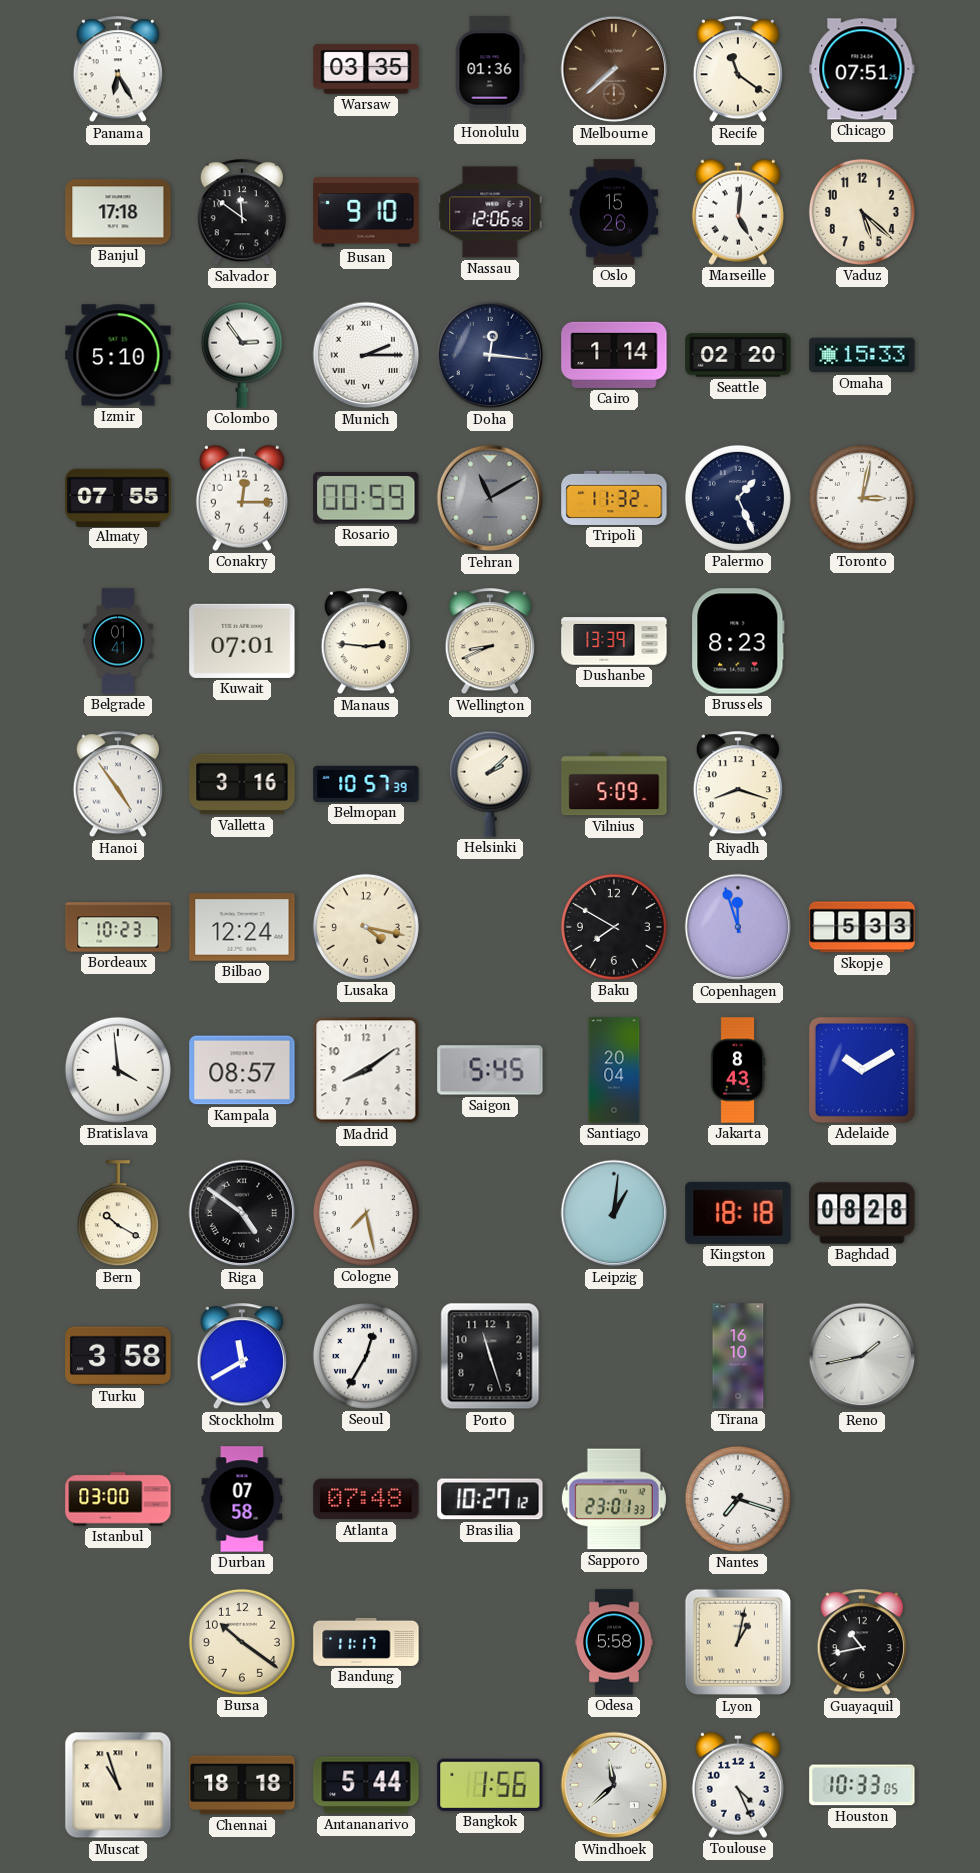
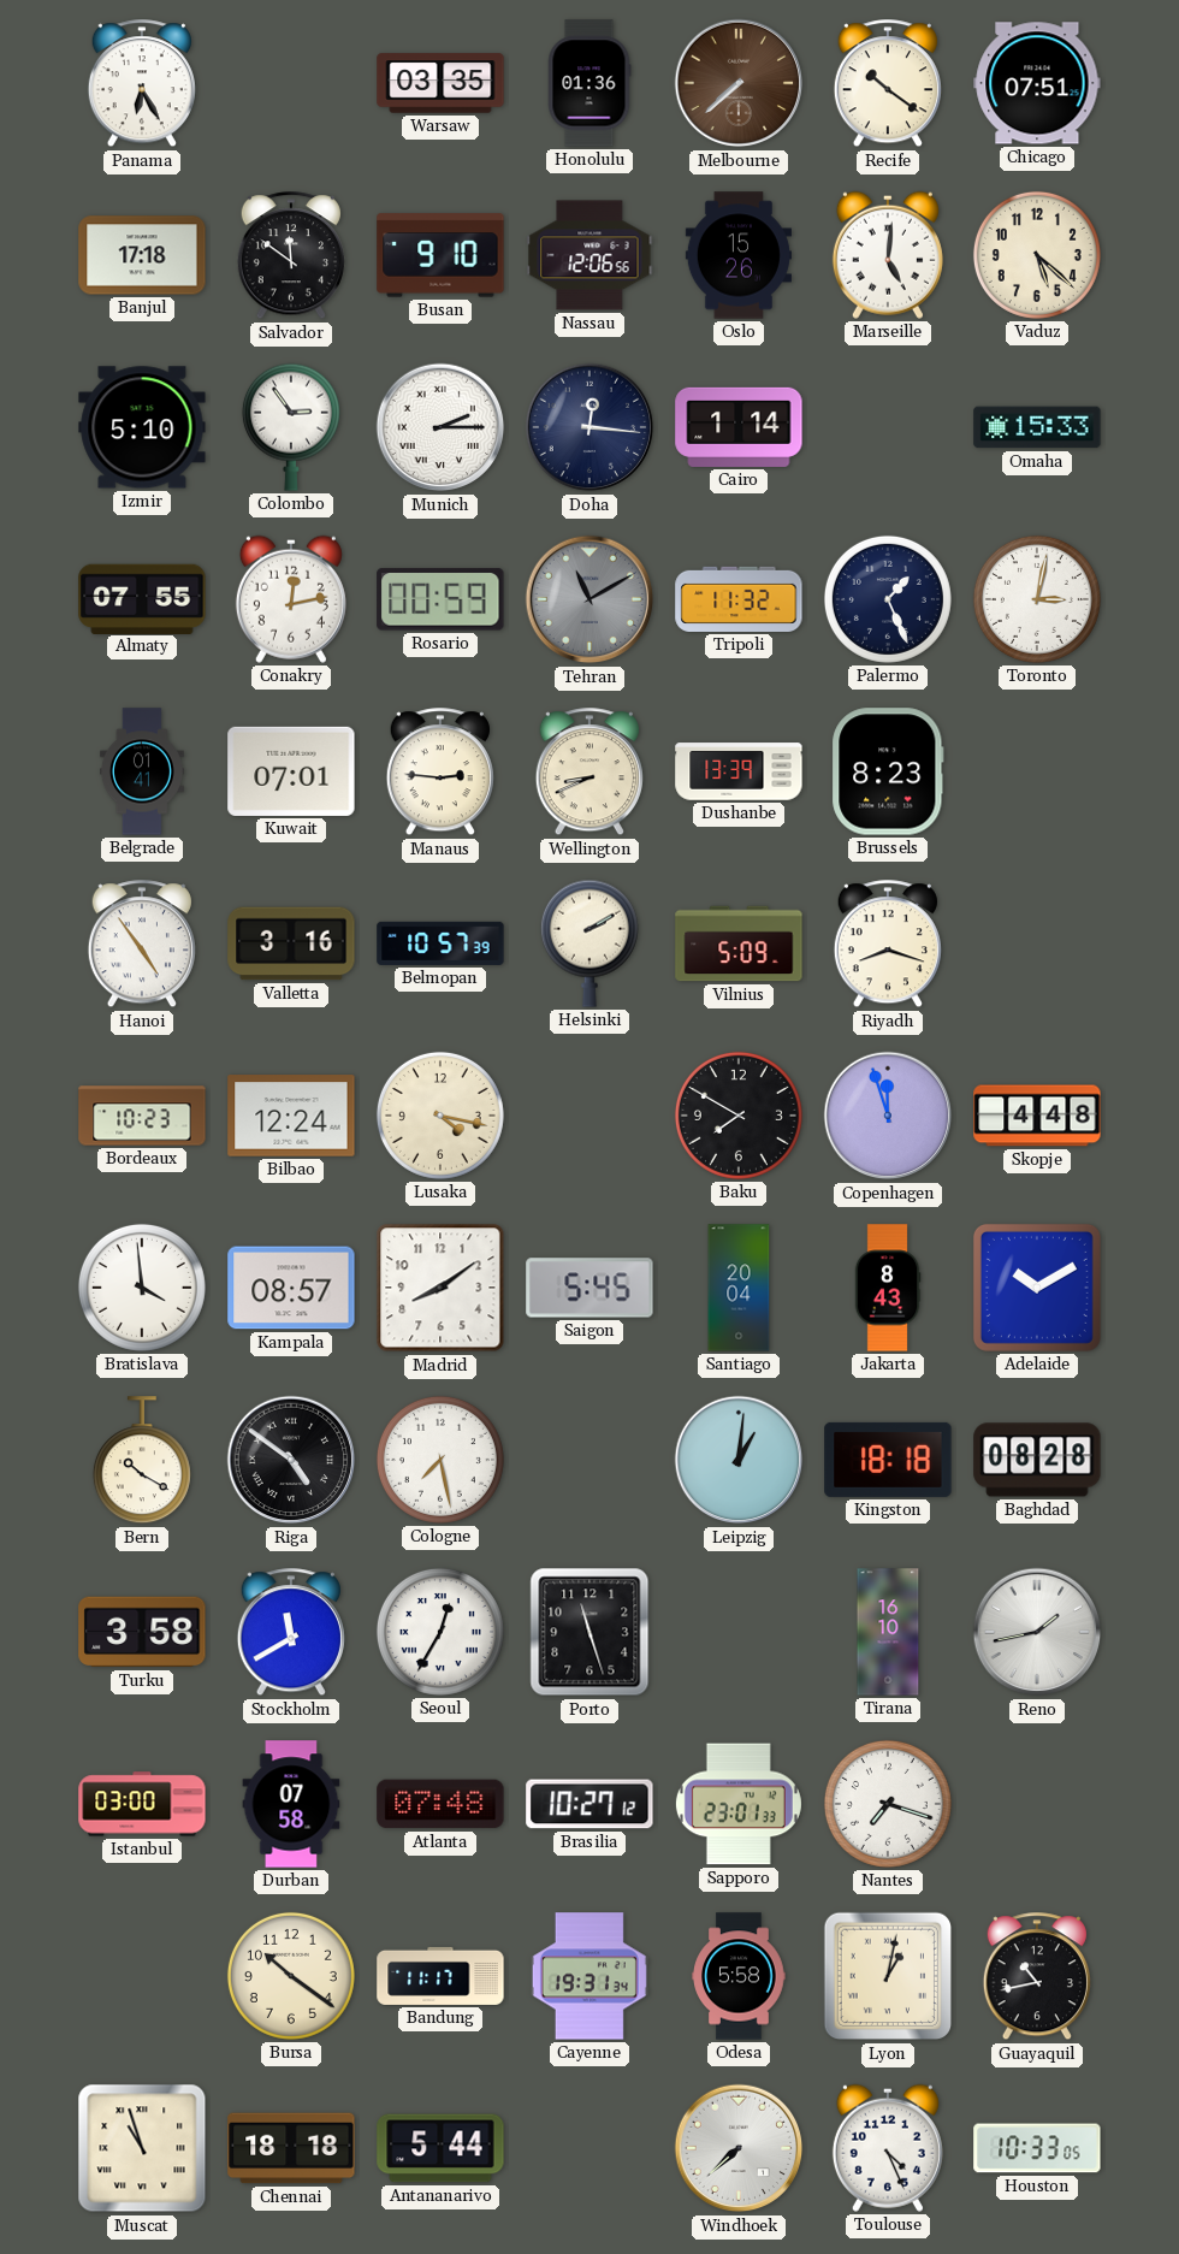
Recife: 11:21 -> 10:21
Seattle: 02:20 -> none
Conakry: 12:15 -> 12:13
Helsinki: 2:08 -> 2:10
Skopje: 5:33 -> 4:48
Cayenne: none -> 19:31
Bangkok: 1:56 -> none
Windhoek: 11:38 -> 7:38
